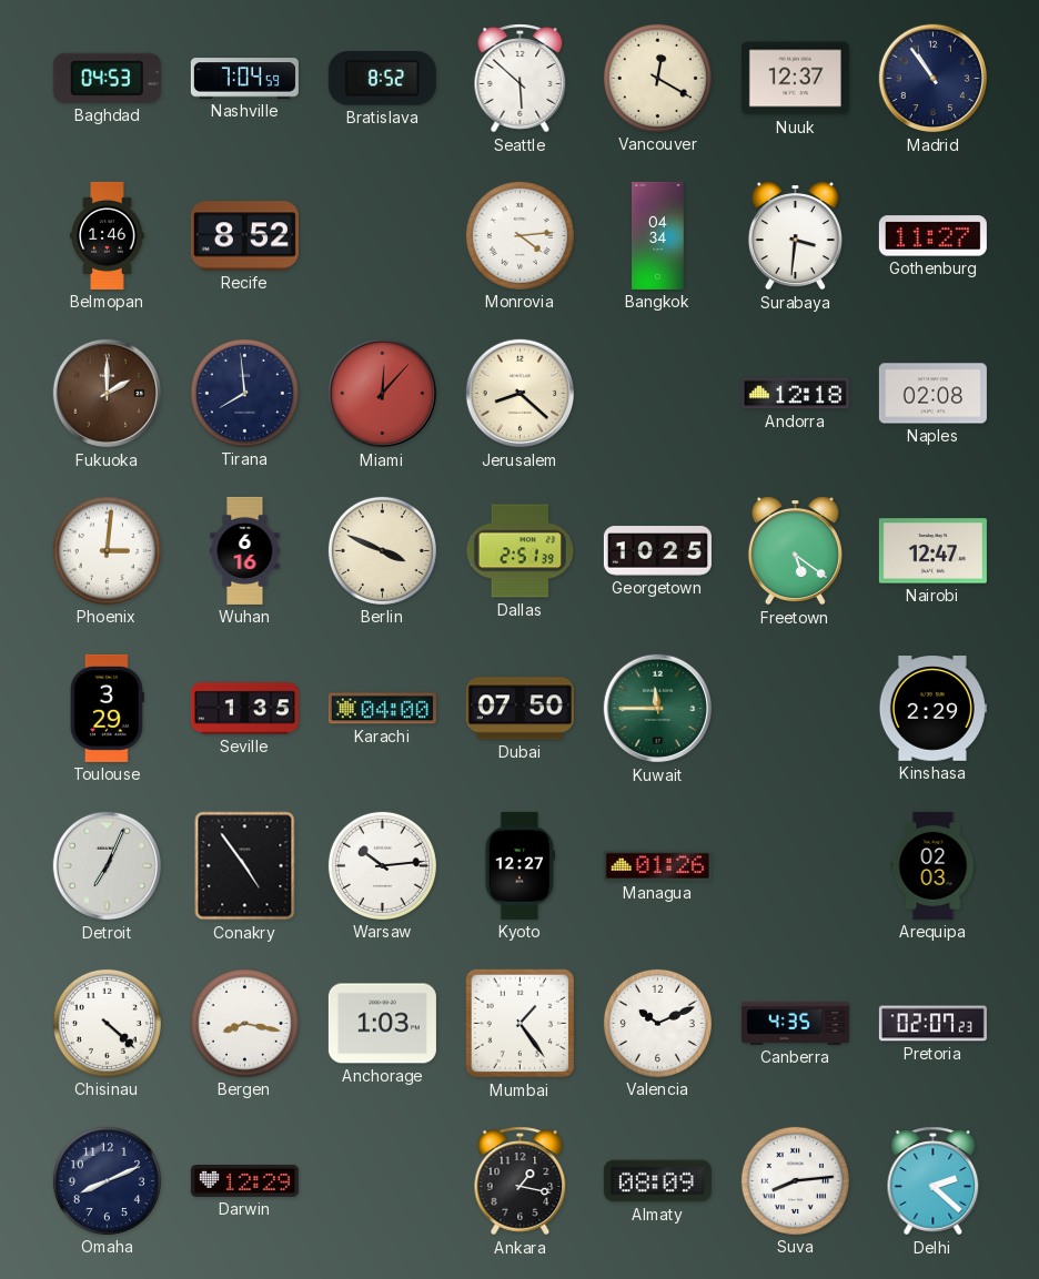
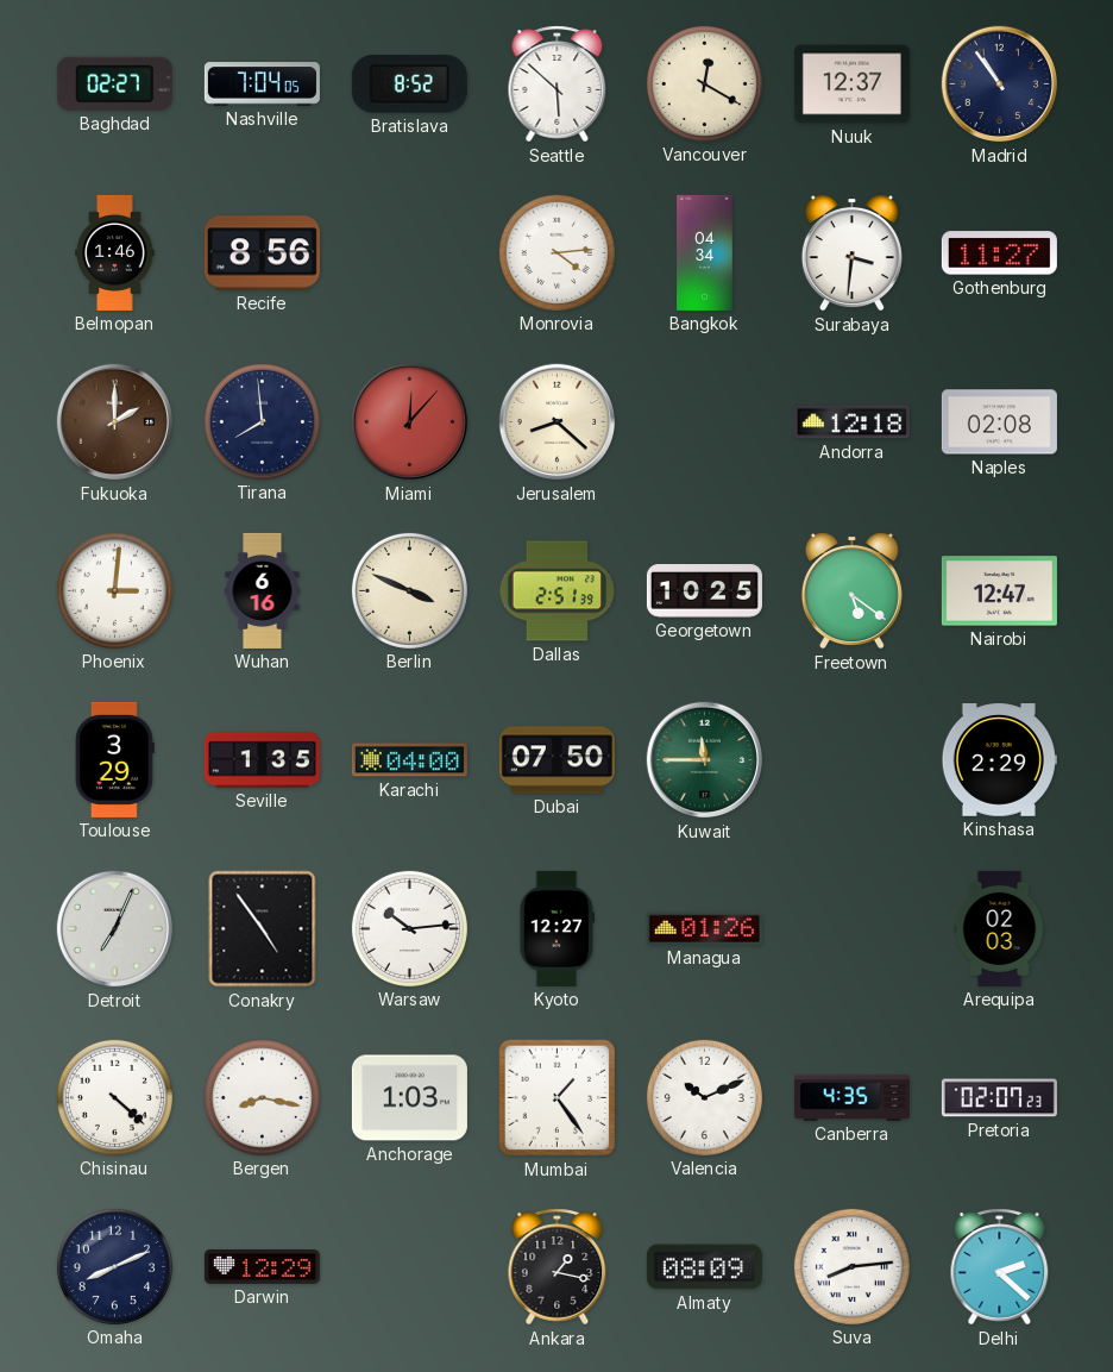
Baghdad: 04:53 -> 02:27
Nashville: 7:04:59 -> 7:04:05
Recife: 8:52 -> 8:56
